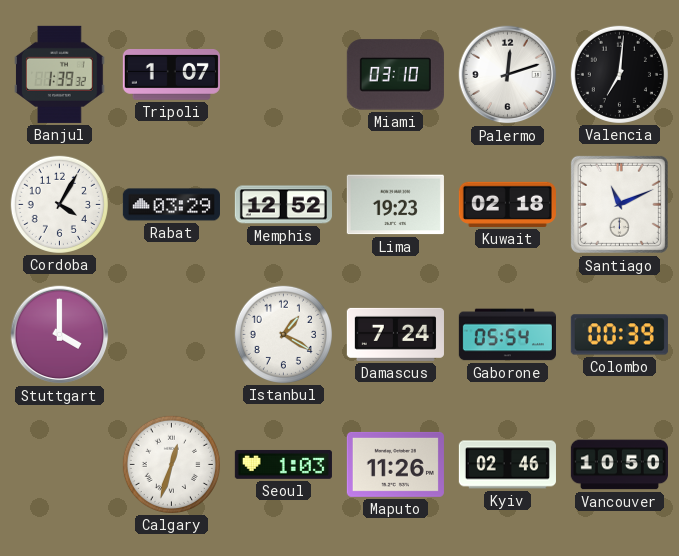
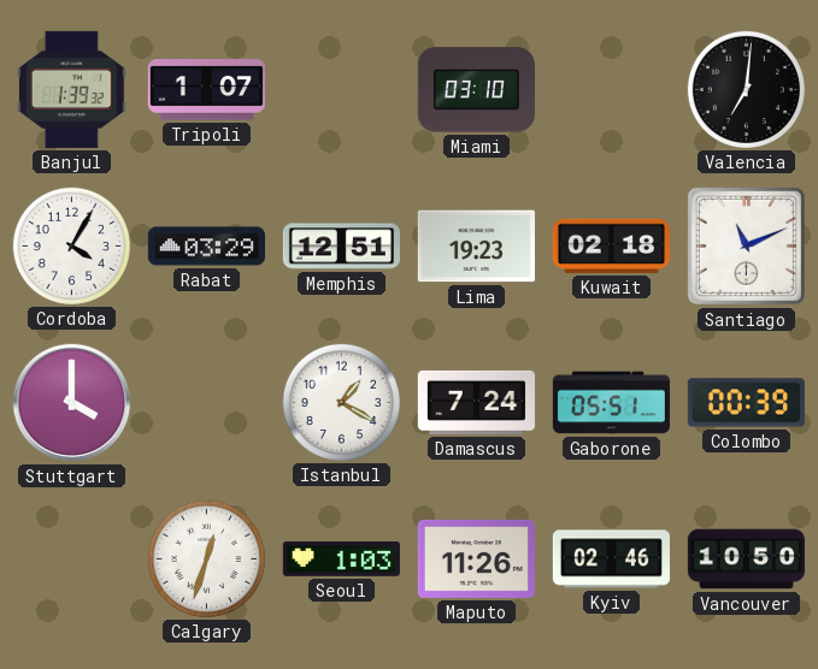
Palermo: 12:12 -> none
Memphis: 12:52 -> 12:51
Gaborone: 05:54 -> 05:51
